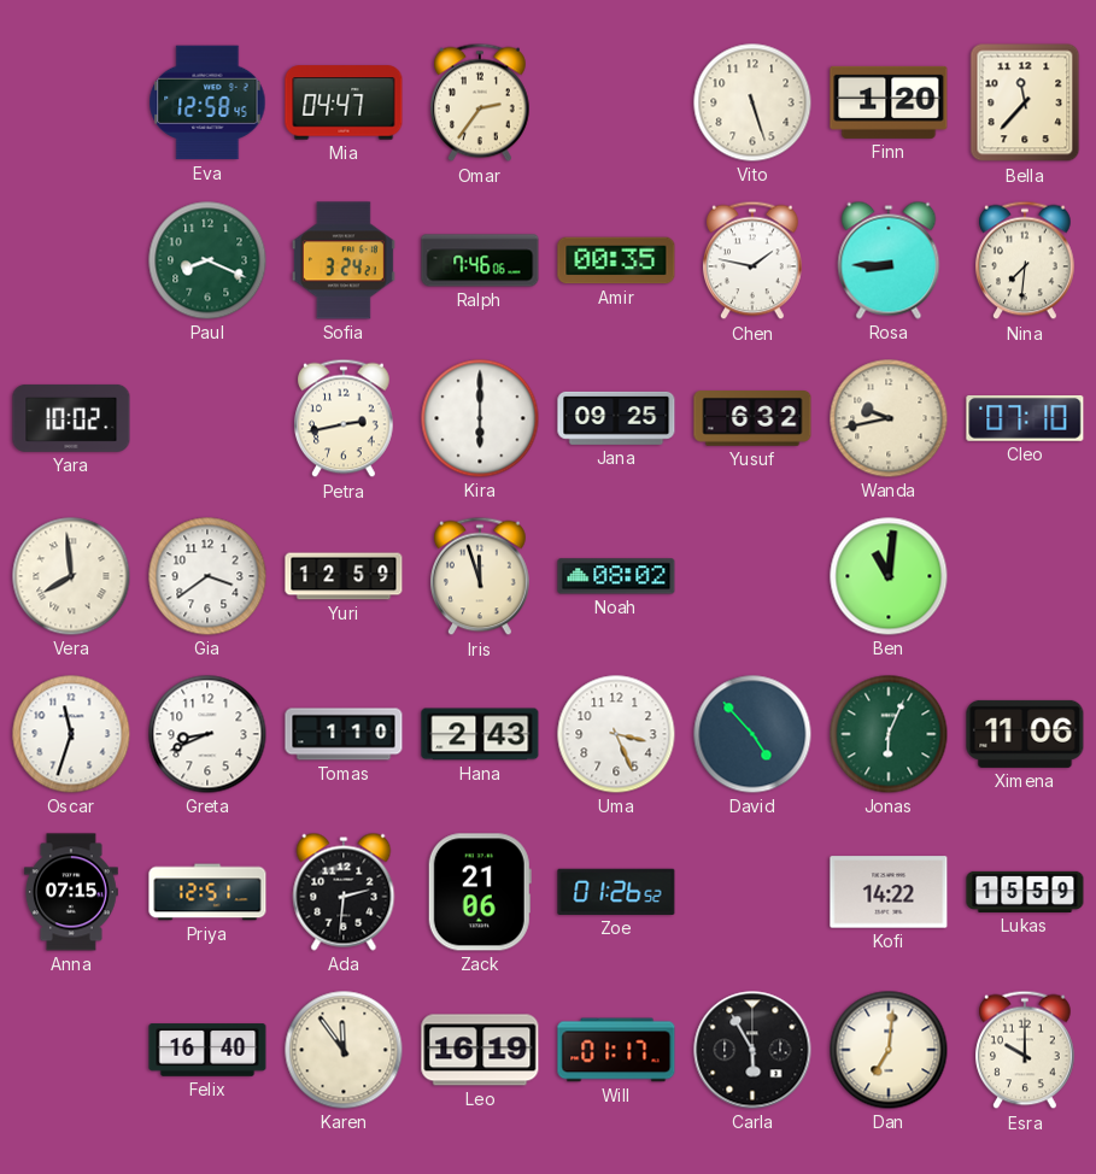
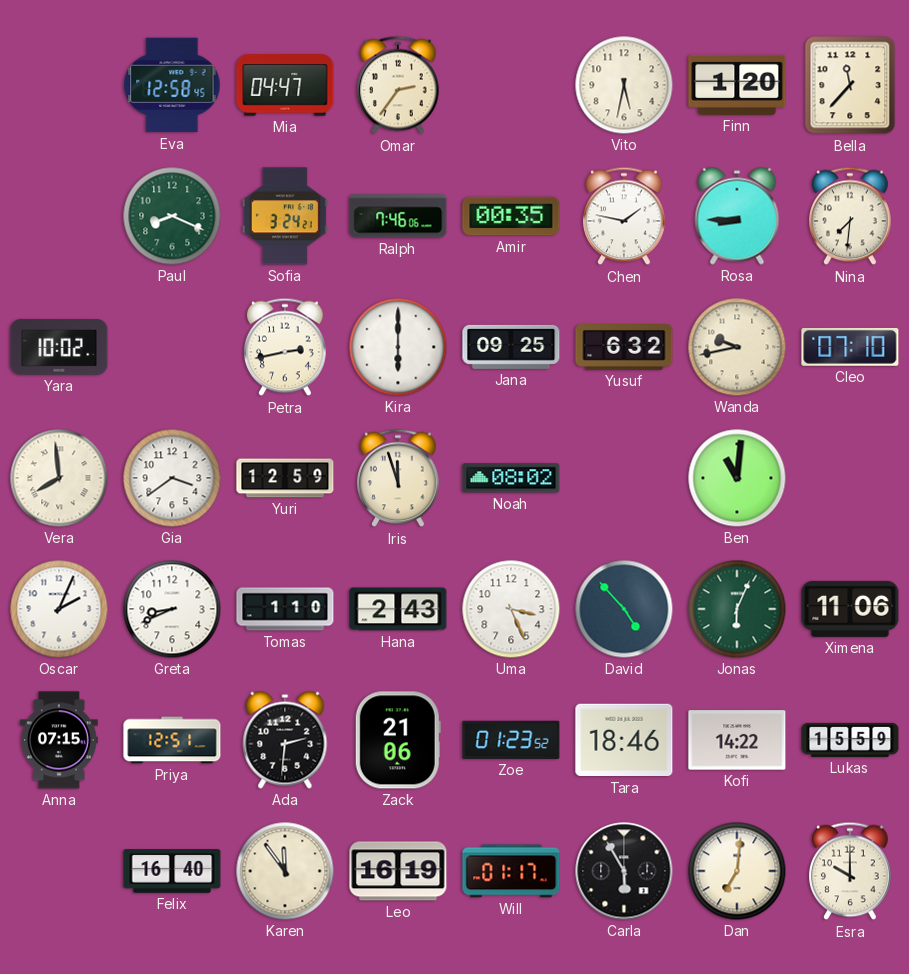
Vito: 5:27 -> 5:32
Oscar: 11:33 -> 2:04
Zoe: 01:26 -> 01:23
Tara: none -> 18:46
